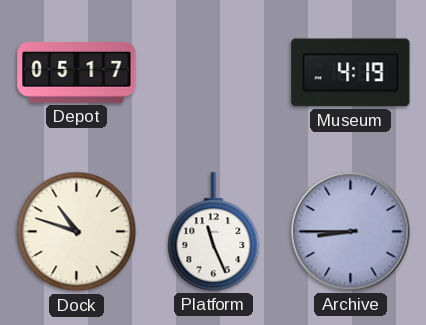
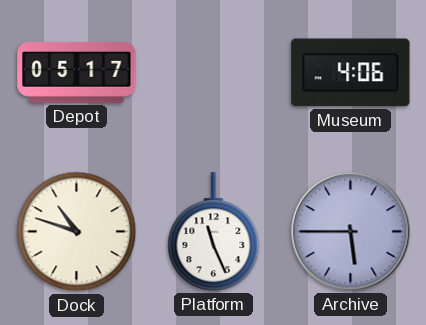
Museum: 4:19 -> 4:06
Archive: 8:45 -> 5:45
